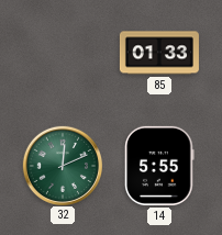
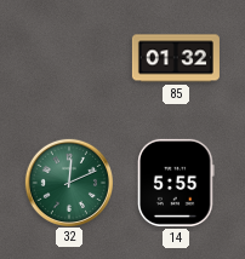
85: 01:33 -> 01:32
